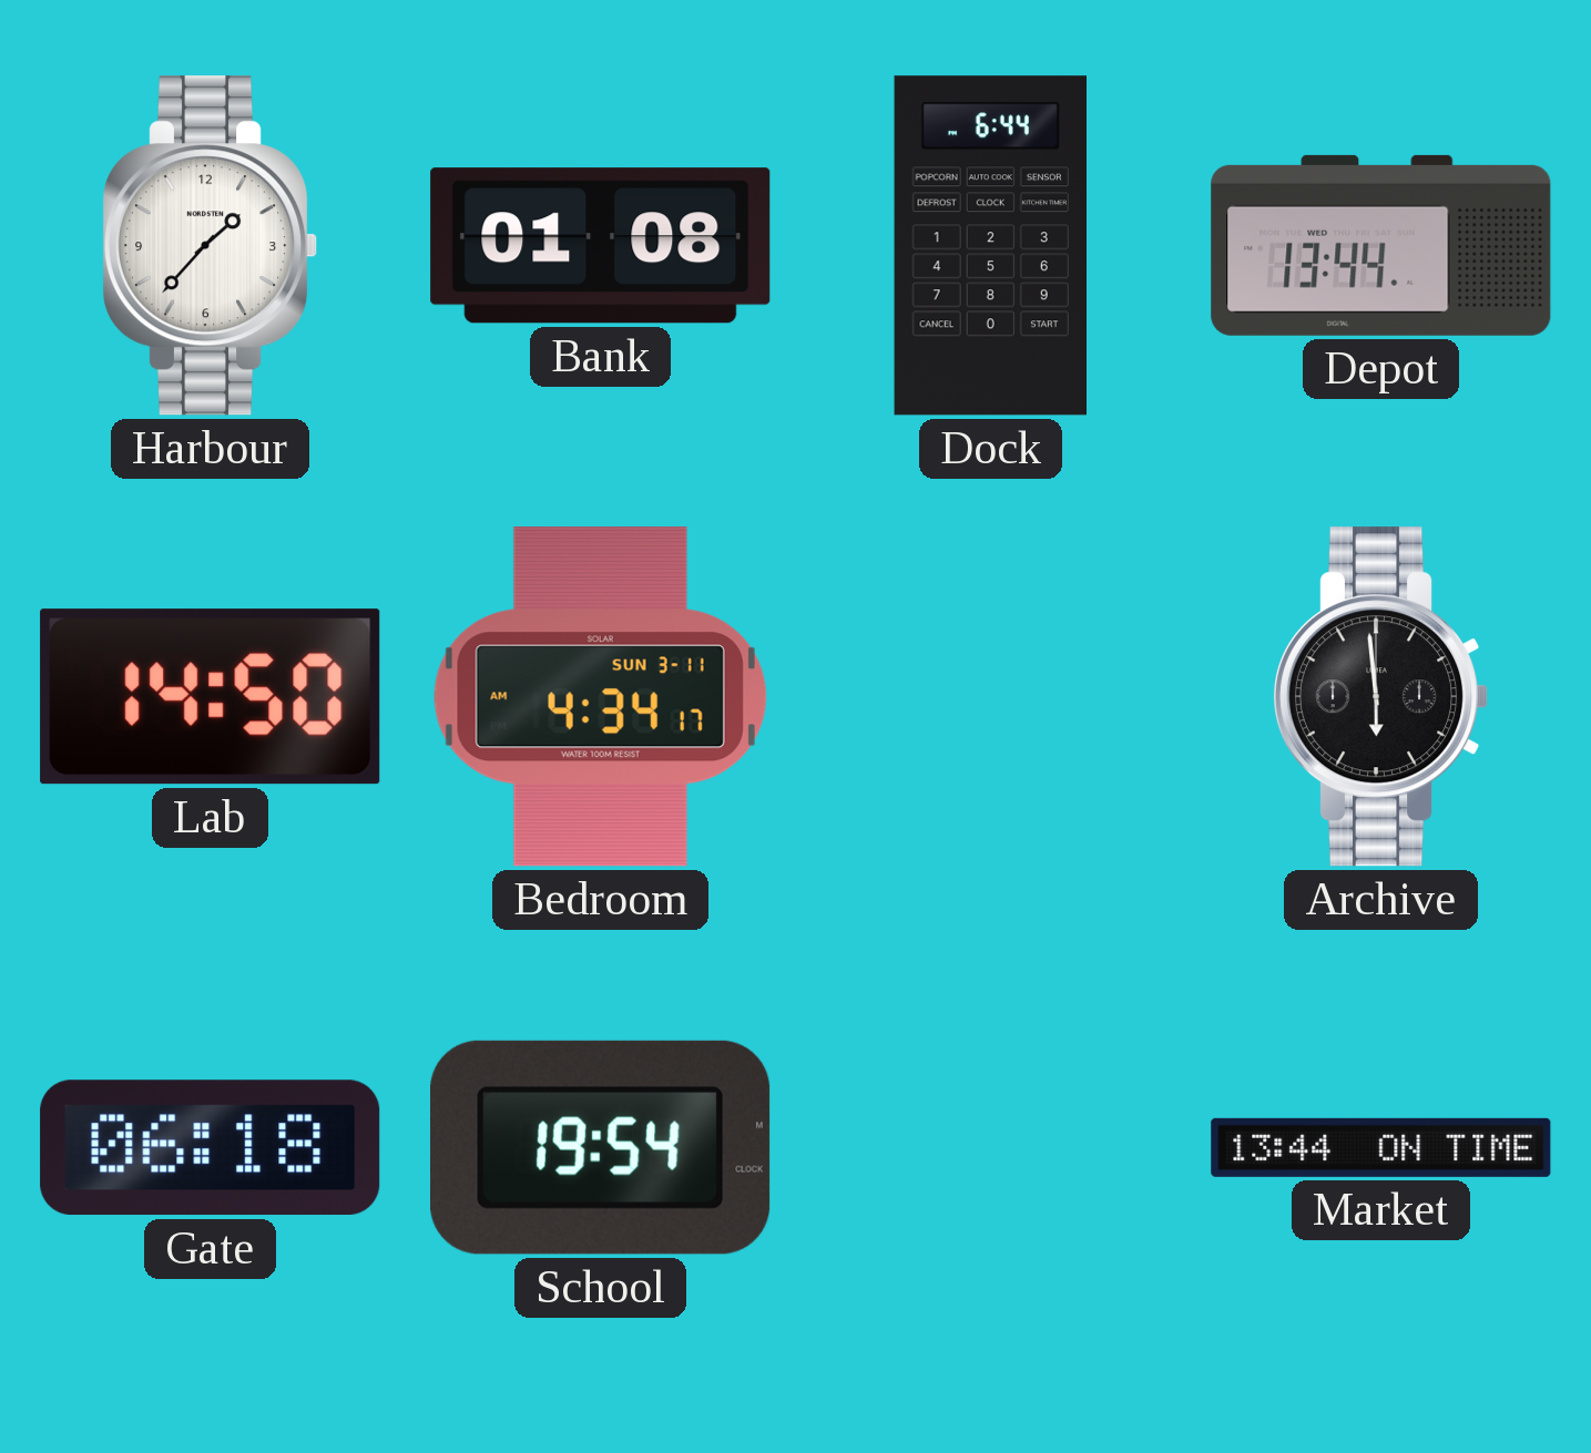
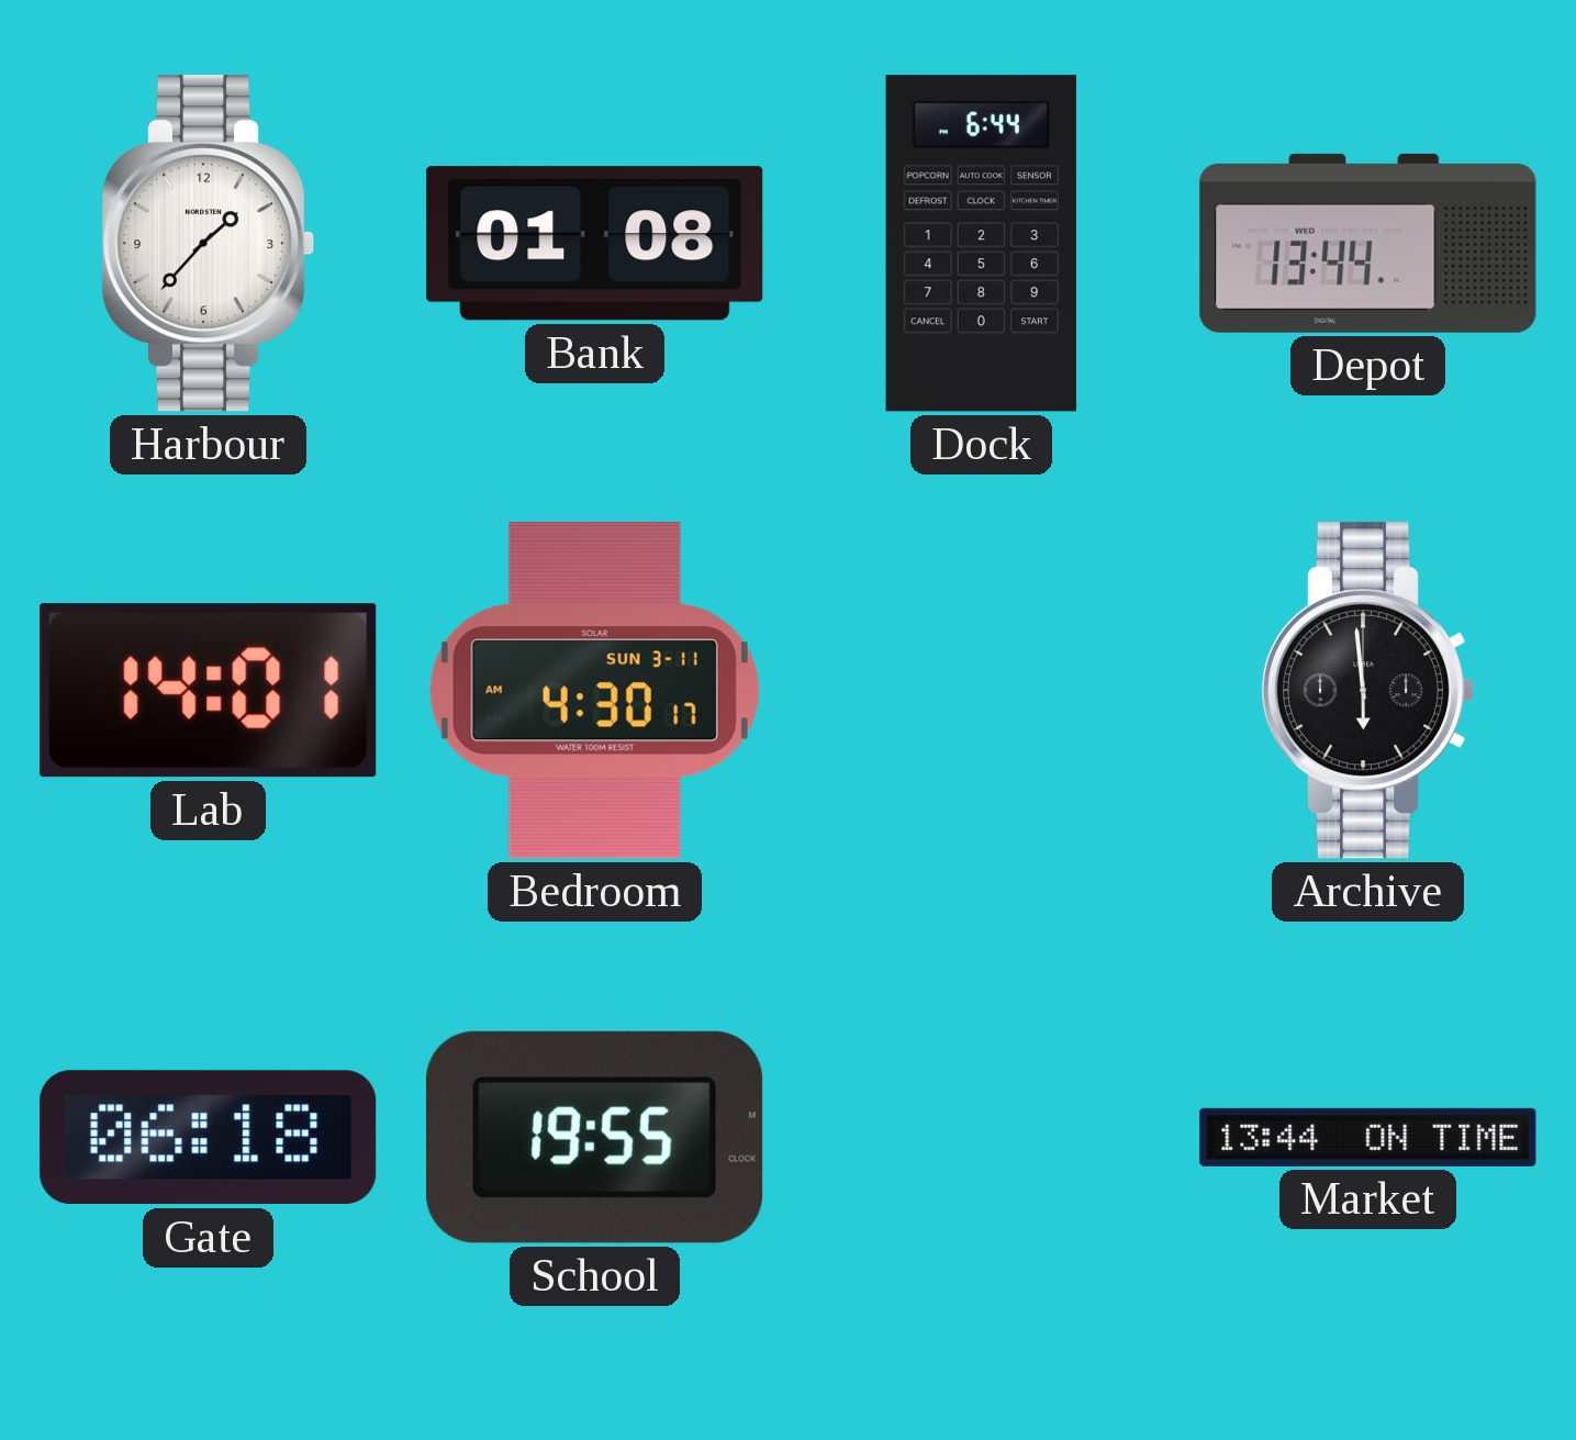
Lab: 14:50 -> 14:01
Bedroom: 4:34 -> 4:30
School: 19:54 -> 19:55
